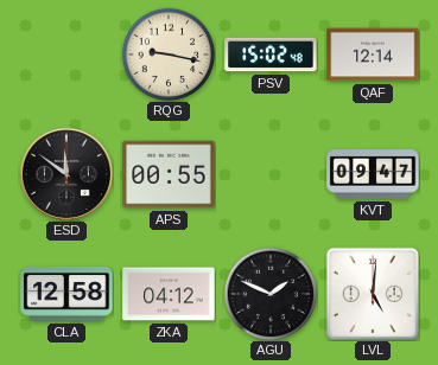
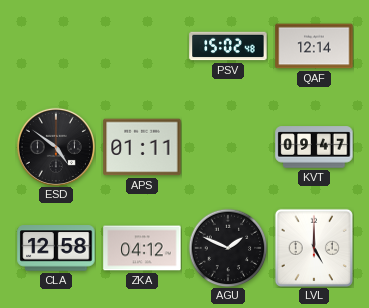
RQG: 9:17 -> none
ESD: 11:51 -> 4:51
APS: 00:55 -> 01:11
LVL: 5:01 -> 5:00
